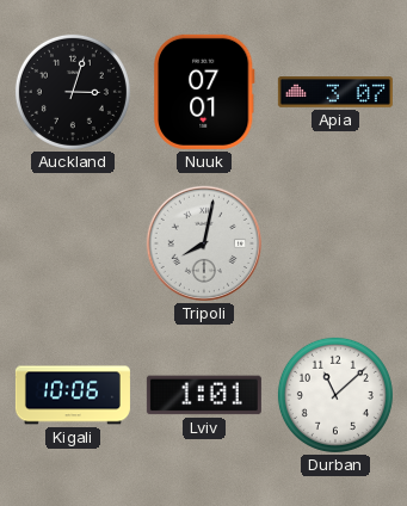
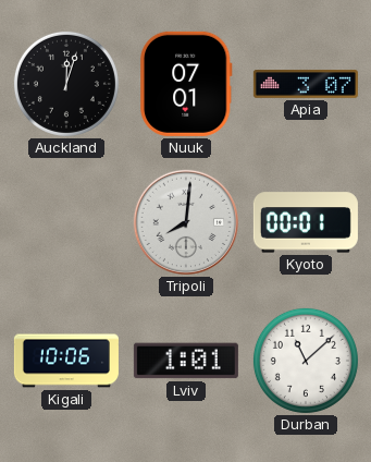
Auckland: 3:03 -> 12:03
Tripoli: 8:02 -> 8:01
Kyoto: none -> 00:01
